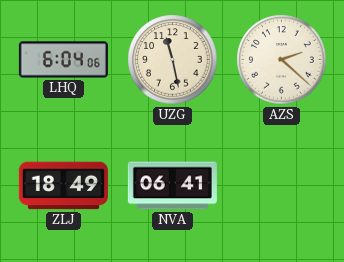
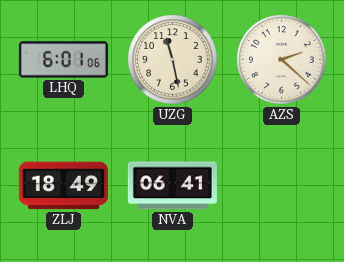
LHQ: 6:04 -> 6:01
